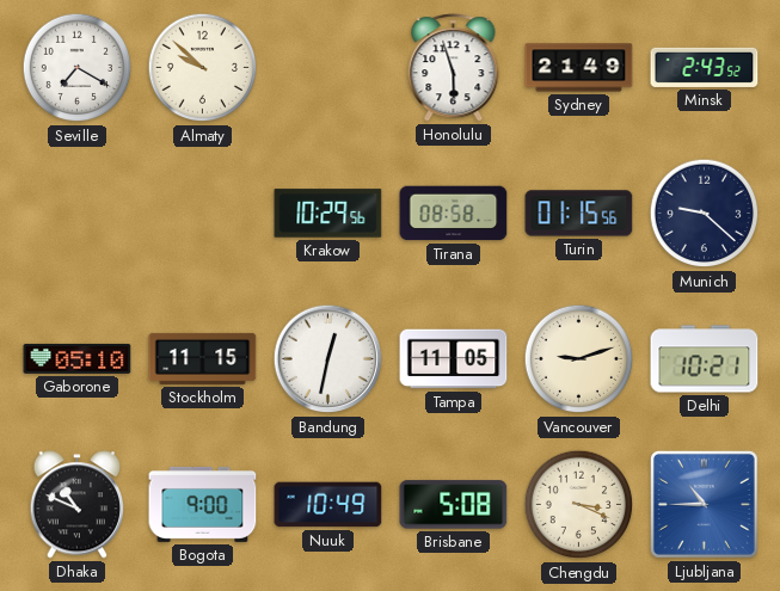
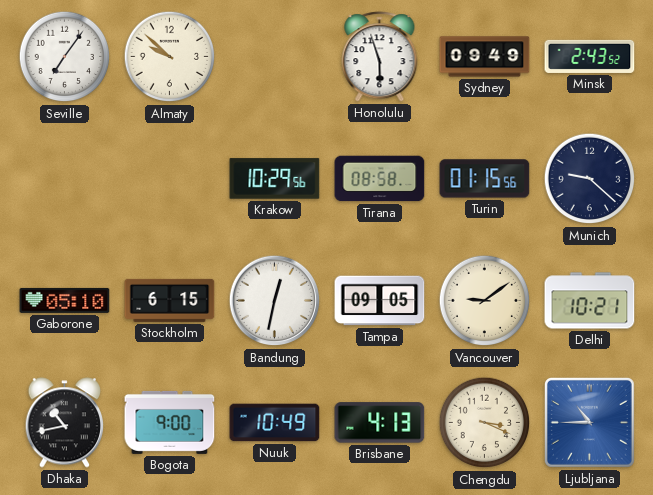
Seville: 7:20 -> 7:06
Sydney: 21:49 -> 09:49
Stockholm: 11:15 -> 6:15
Tampa: 11:05 -> 09:05
Vancouver: 9:12 -> 9:09
Dhaka: 10:49 -> 10:43
Brisbane: 5:08 -> 4:13
